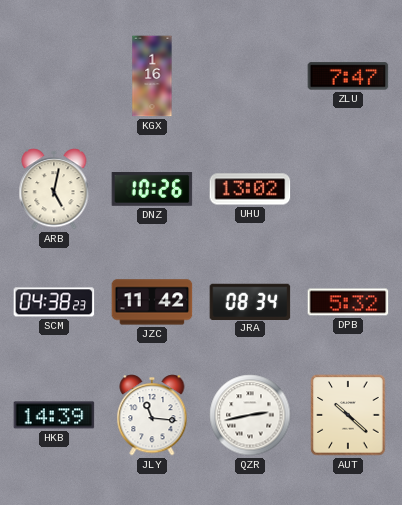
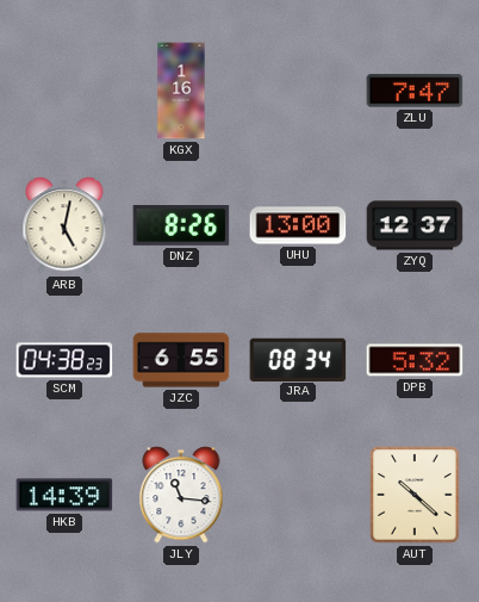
DNZ: 10:26 -> 8:26
UHU: 13:02 -> 13:00
ZYQ: none -> 12:37
JZC: 11:42 -> 6:55
QZR: 2:43 -> none
